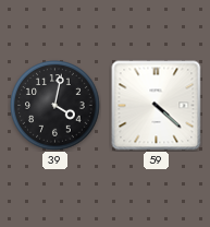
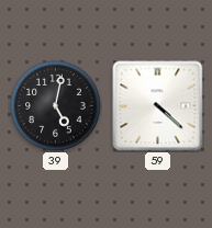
39: 4:02 -> 5:02
